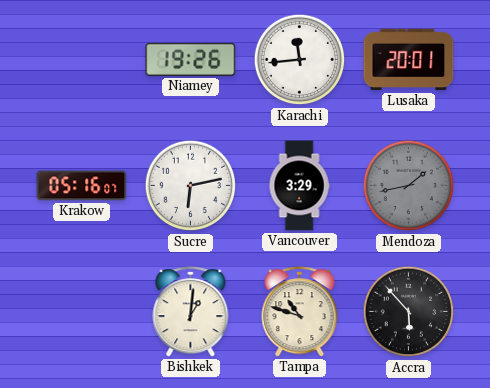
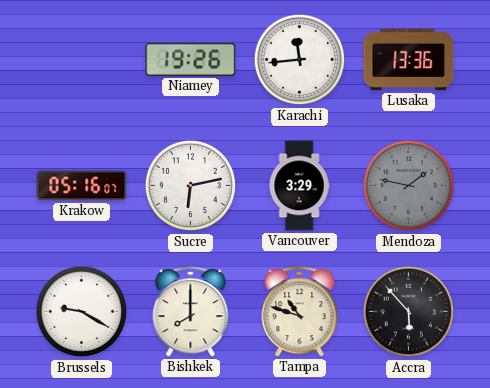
Lusaka: 20:01 -> 13:36
Mendoza: 1:43 -> 1:47
Brussels: none -> 9:20
Bishkek: 1:01 -> 8:00
